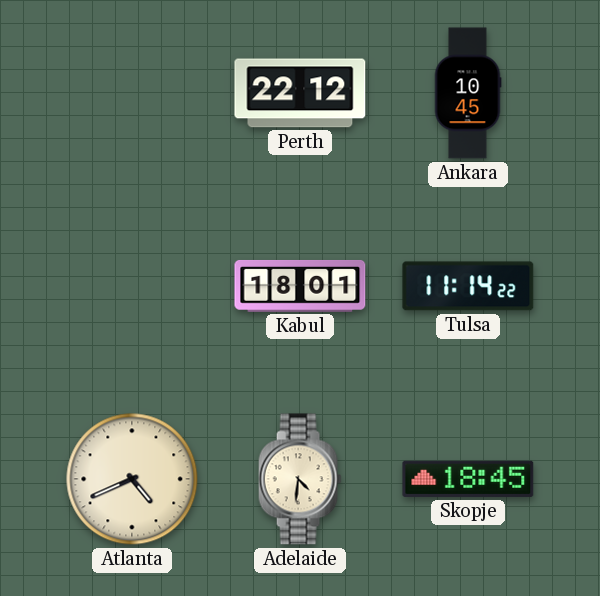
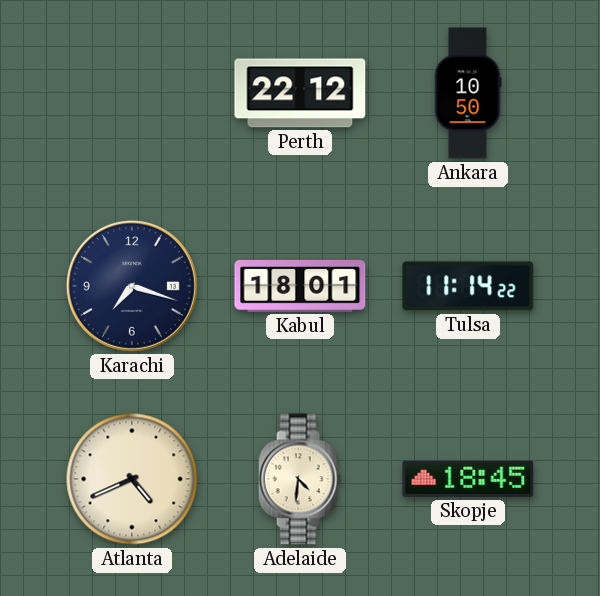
Ankara: 10:45 -> 10:50
Karachi: none -> 7:18
